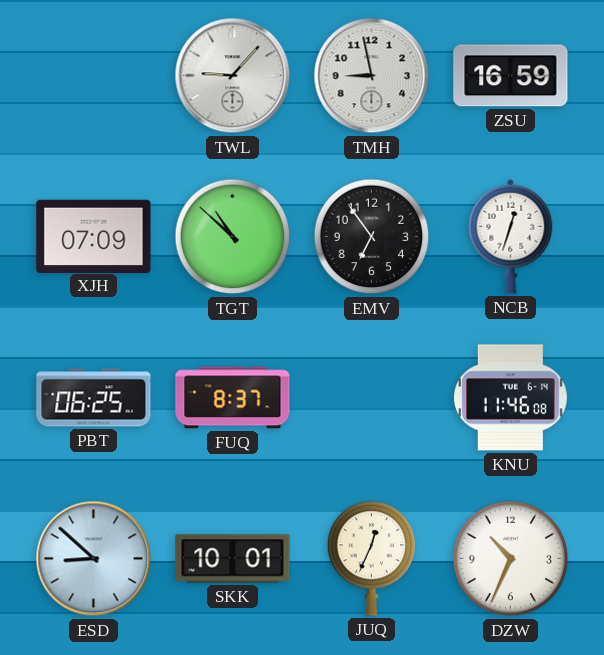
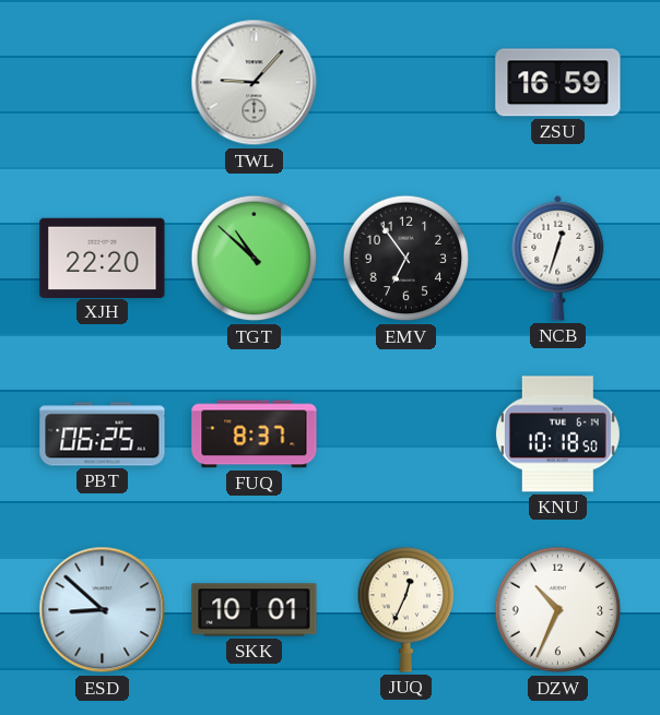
TMH: 8:58 -> none
XJH: 07:09 -> 22:20
KNU: 11:46 -> 10:18
